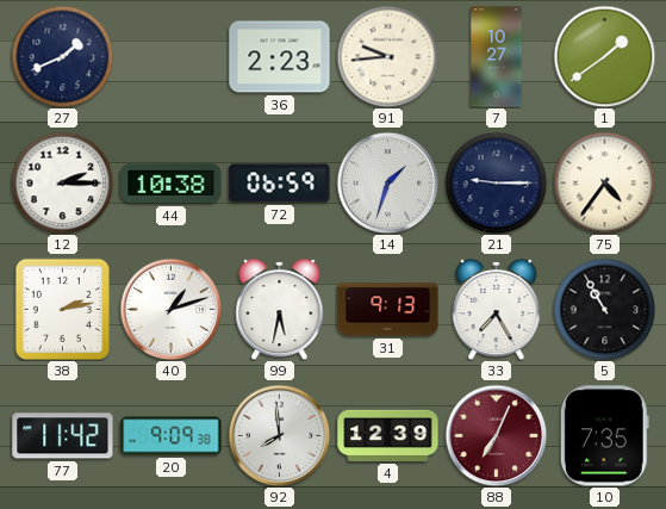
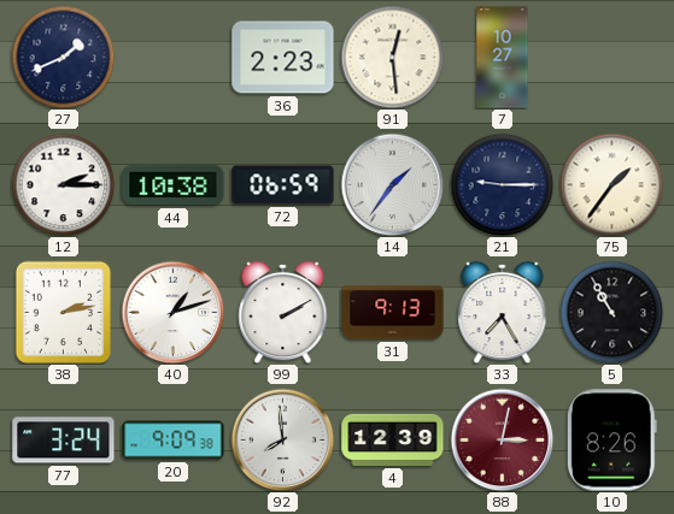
91: 9:44 -> 12:29
1: 1:39 -> none
14: 1:33 -> 1:36
75: 4:36 -> 1:36
99: 5:32 -> 2:10
77: 11:42 -> 3:24
88: 7:04 -> 3:02
10: 7:35 -> 8:26
